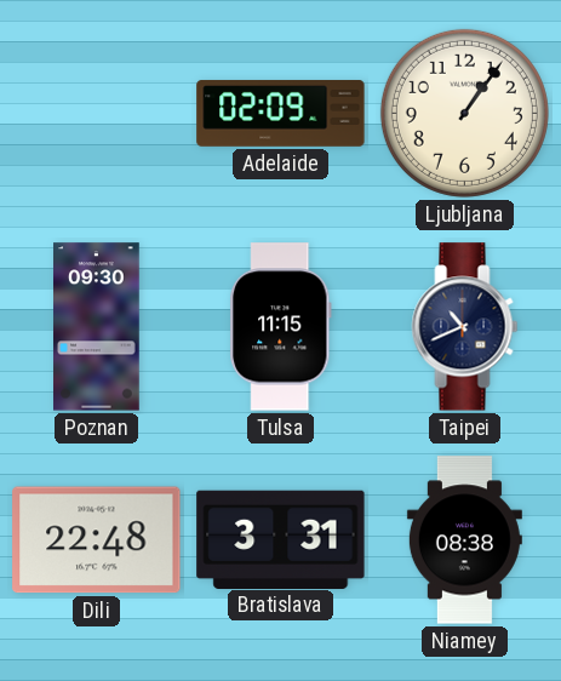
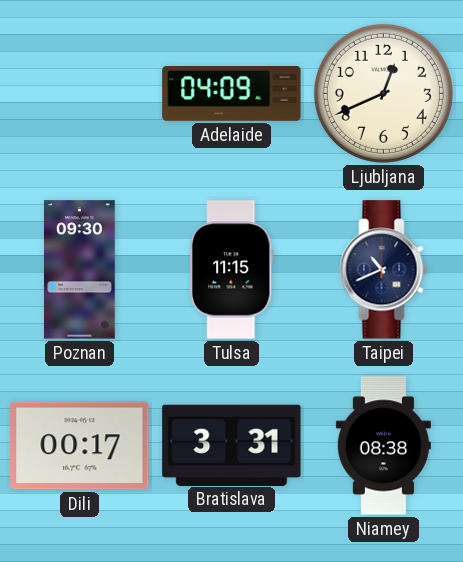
Adelaide: 02:09 -> 04:09
Ljubljana: 1:06 -> 12:41
Dili: 22:48 -> 00:17
